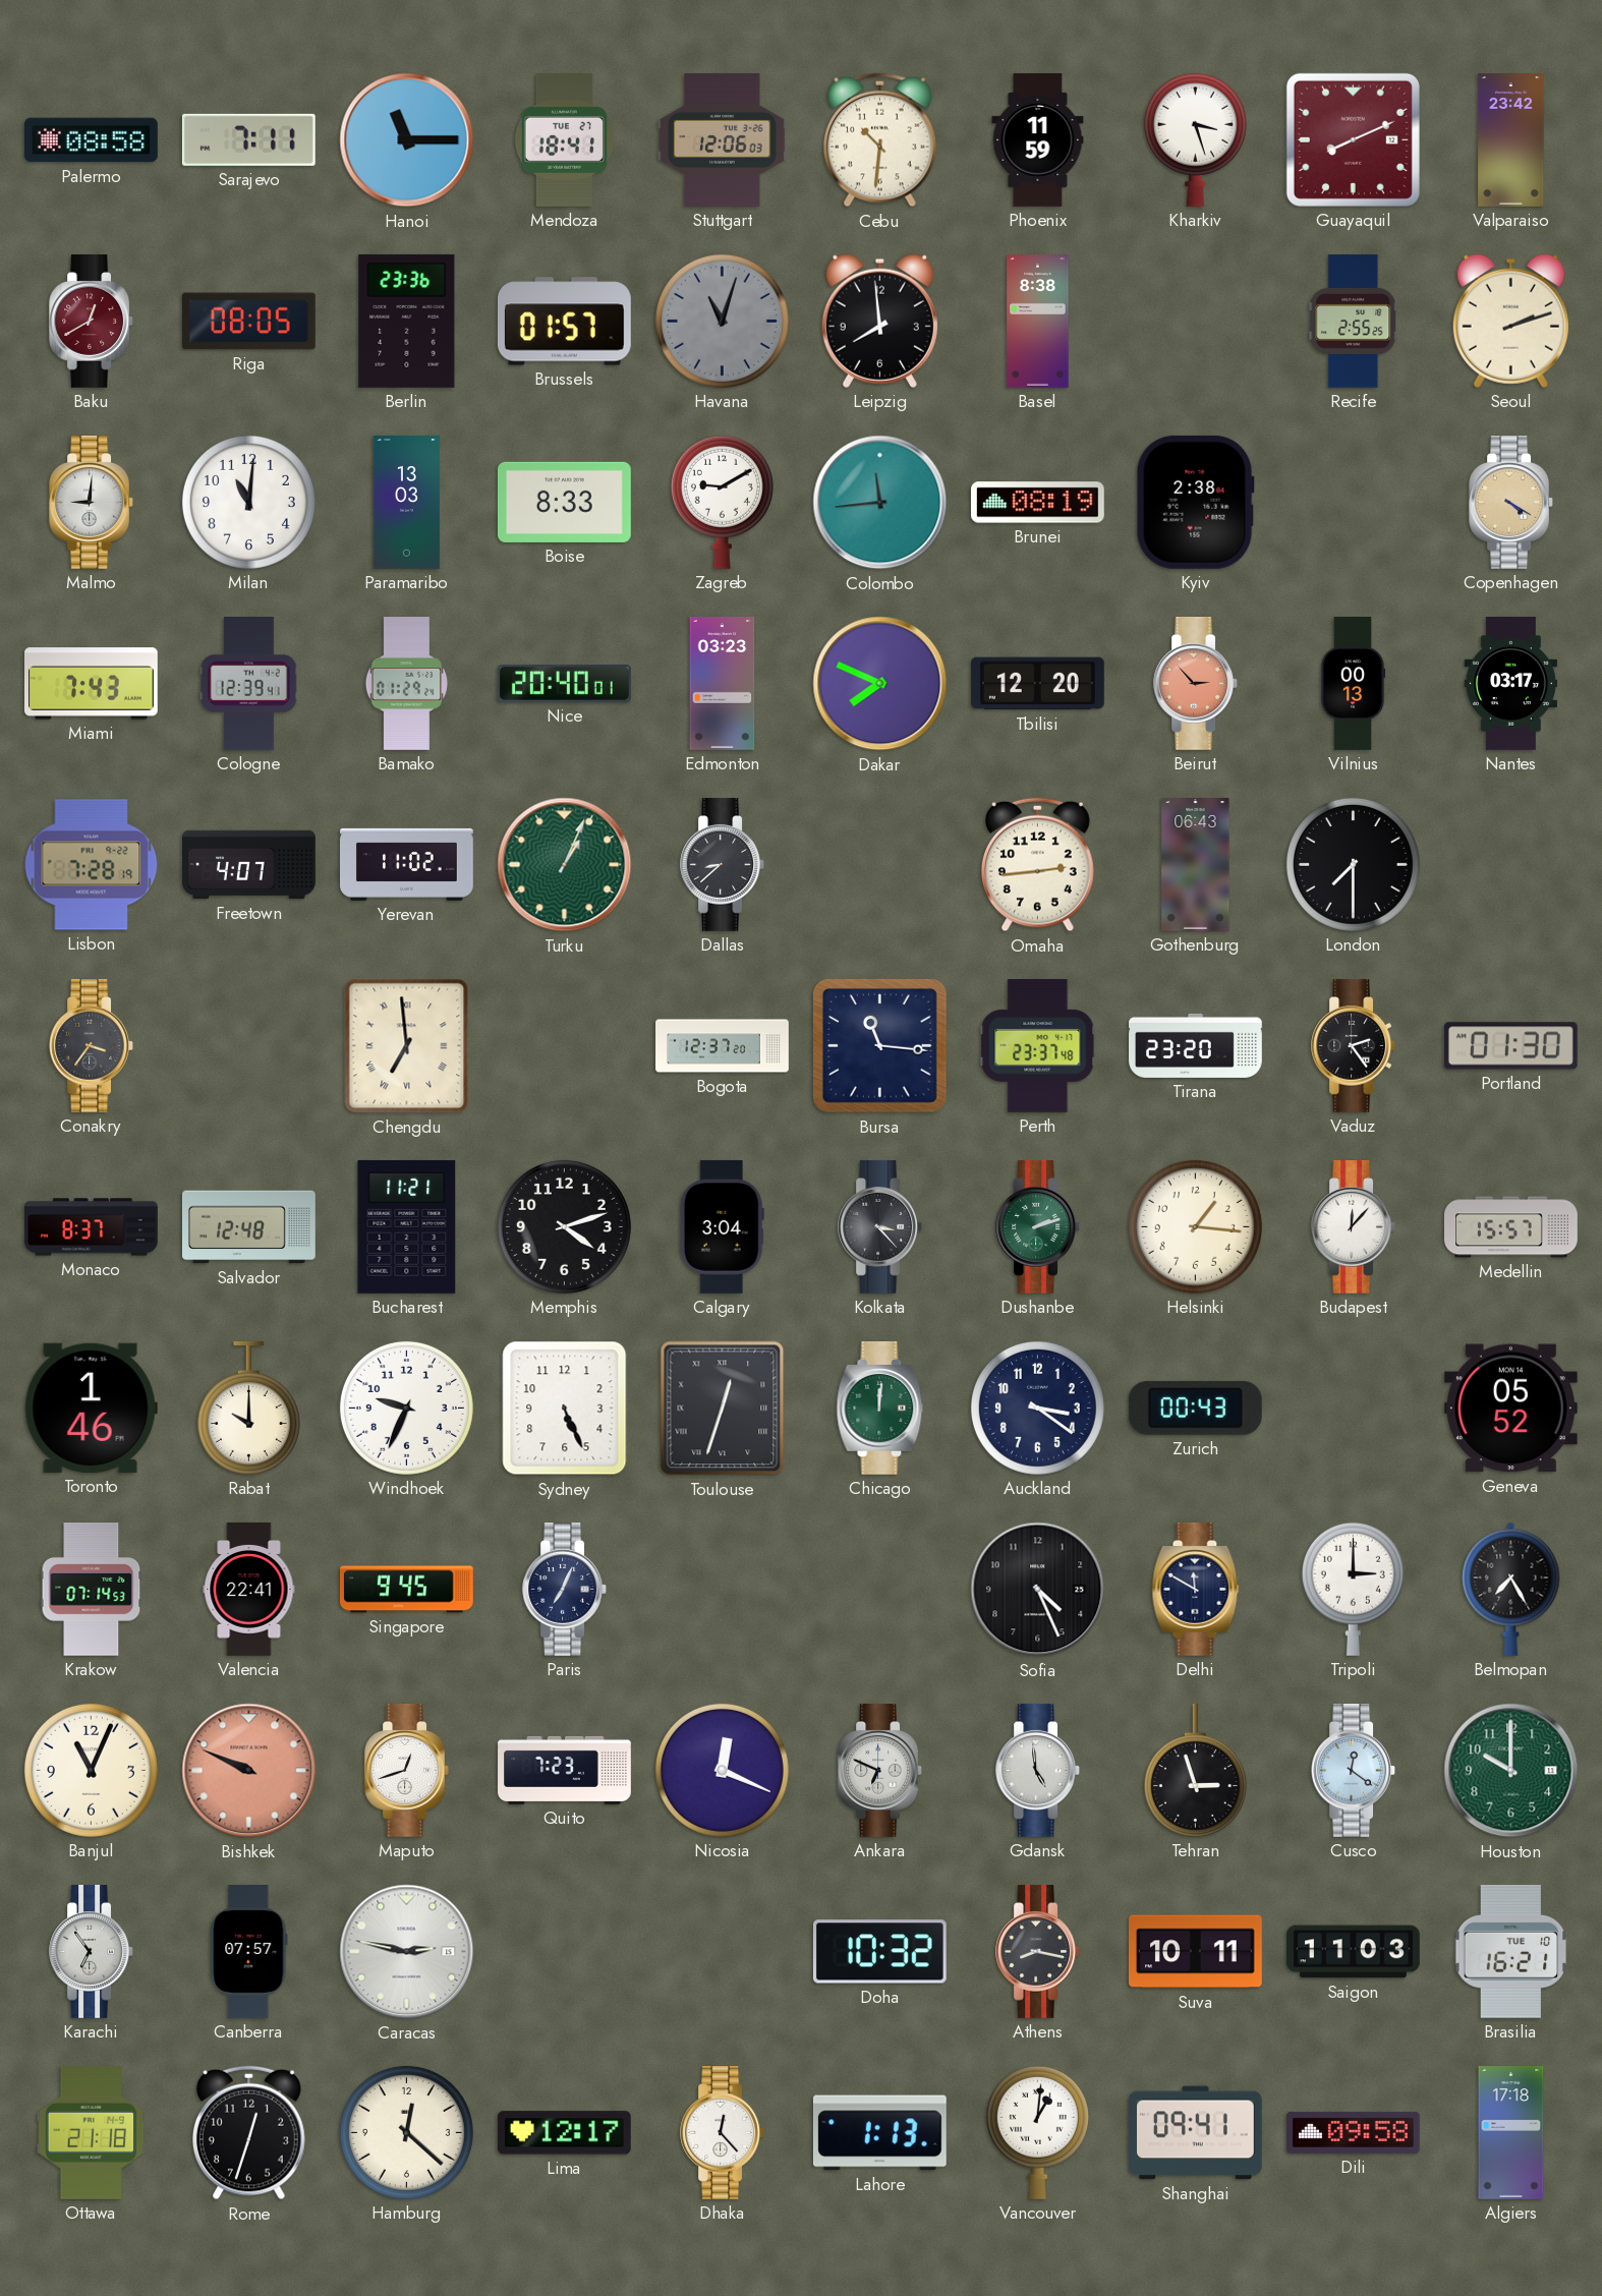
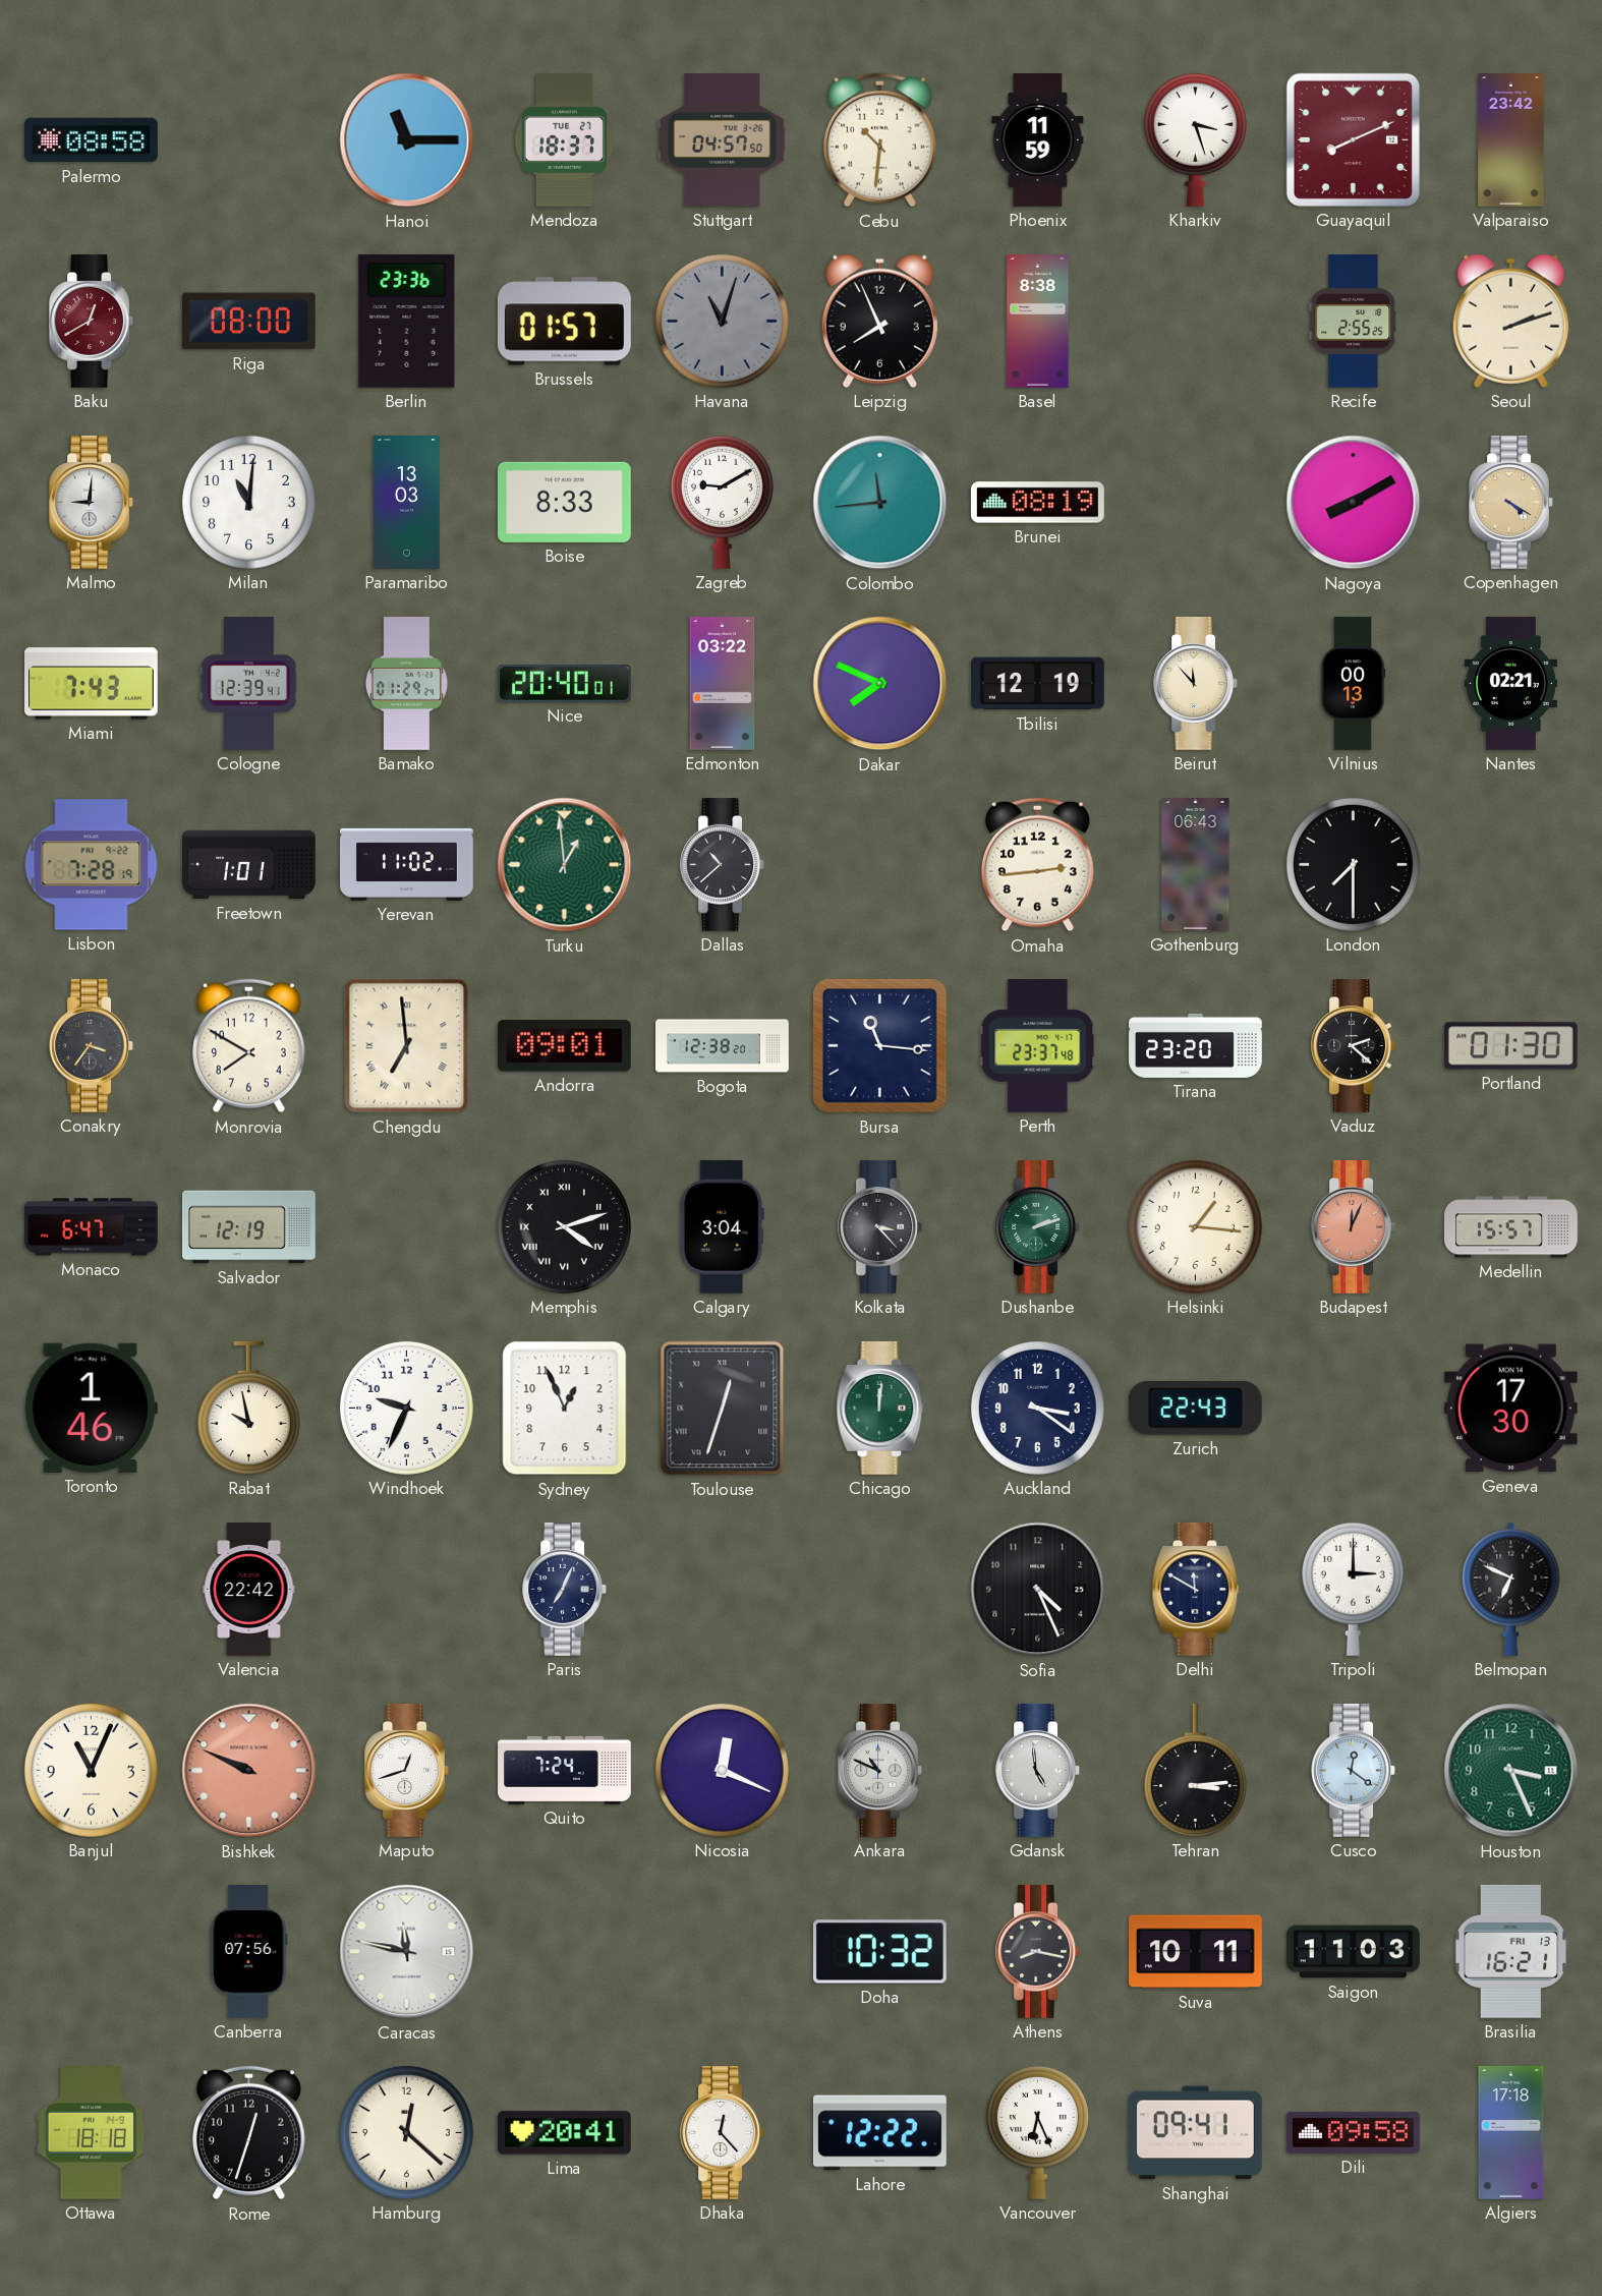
Sarajevo: 7:11 -> none
Mendoza: 18:41 -> 18:37
Stuttgart: 12:06 -> 04:57
Riga: 08:05 -> 08:00
Leipzig: 7:59 -> 7:56
Kyiv: 2:38 -> none
Nagoya: none -> 8:10
Edmonton: 03:23 -> 03:22
Tbilisi: 12:20 -> 12:19
Beirut: 2:53 -> 11:53
Beirut dial: salmon -> cream
Nantes: 03:17 -> 02:21
Freetown: 4:07 -> 1:01
Turku: 1:04 -> 12:59
Dallas: 8:38 -> 10:38
Monrovia: none -> 7:50
Andorra: none -> 09:01
Bogota: 12:37 -> 12:38
Vaduz: 2:24 -> 2:22
Monaco: 8:37 -> 6:47
Salvador: 12:48 -> 12:19
Bucharest: 11:21 -> none
Memphis numerals: Arabic -> Roman
Budapest: 12:07 -> 12:04
Budapest dial: white -> salmon
Rabat: 10:00 -> 9:58
Sydney: 5:26 -> 12:56
Zurich: 00:43 -> 22:43
Geneva: 05:52 -> 17:30
Krakow: 07:14 -> none
Valencia: 22:41 -> 22:42
Singapore: 9:45 -> none
Belmopan: 7:25 -> 6:49
Quito: 7:23 -> 7:24
Ankara: 6:49 -> 10:49
Tehran: 2:57 -> 3:14
Houston: 10:00 -> 3:26
Karachi: 6:54 -> none
Canberra: 07:57 -> 07:56
Caracas: 2:47 -> 11:47
Brasilia date: TUE 10 -> FRI 13
Ottawa: 21:18 -> 18:18
Lima: 12:17 -> 20:41
Lahore: 1:13 -> 12:22
Vancouver: 1:01 -> 6:26
